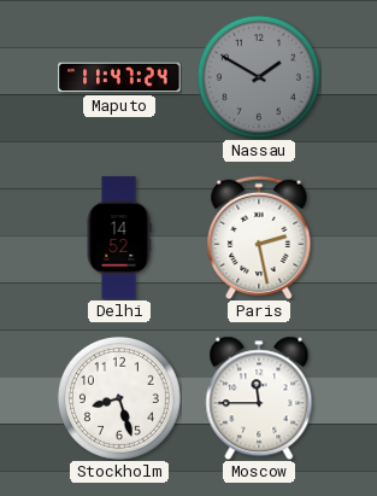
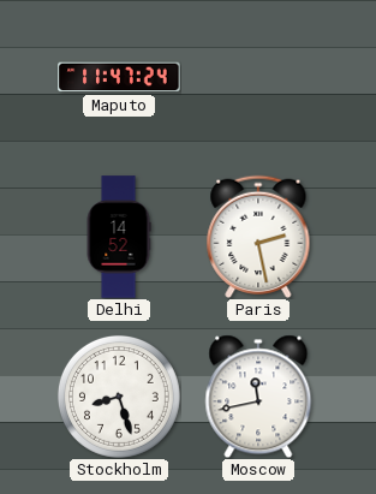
Nassau: 1:50 -> none
Moscow: 11:45 -> 11:43
